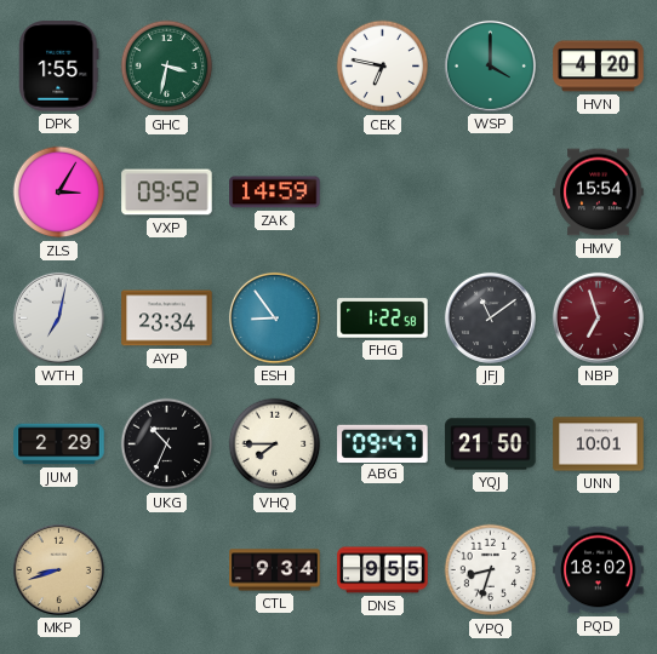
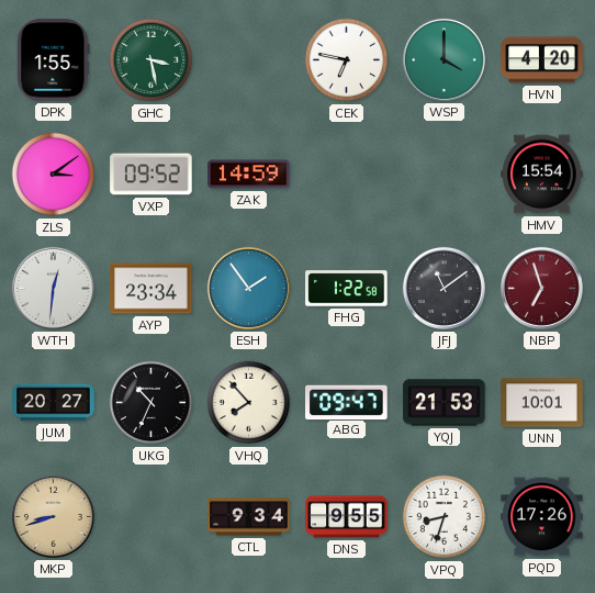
GHC: 3:32 -> 3:28
ZLS: 3:05 -> 3:09
WTH: 7:02 -> 12:31
ESH: 8:54 -> 1:54
JUM: 2:29 -> 20:27
VHQ: 7:45 -> 7:53
YQJ: 21:50 -> 21:53
PQD: 18:02 -> 17:26
